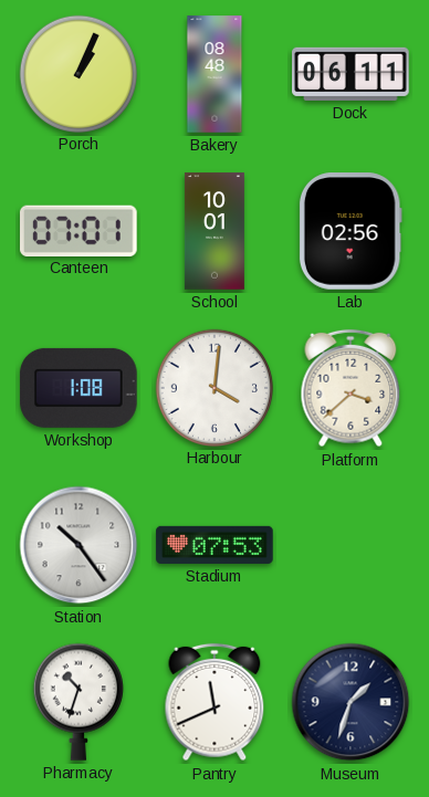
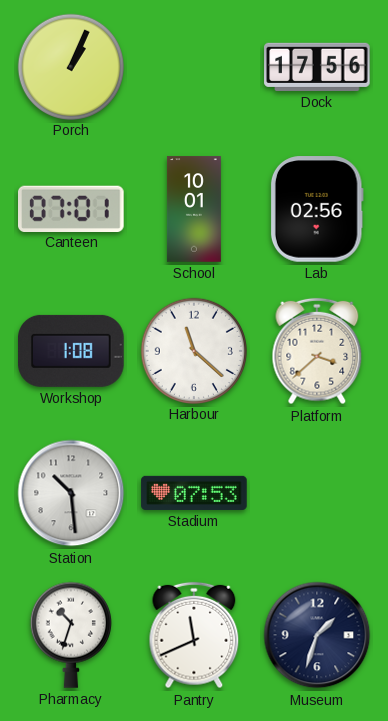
Bakery: 08:48 -> none
Dock: 06:11 -> 17:56
Harbour: 4:01 -> 11:22
Station: 10:24 -> 10:29
